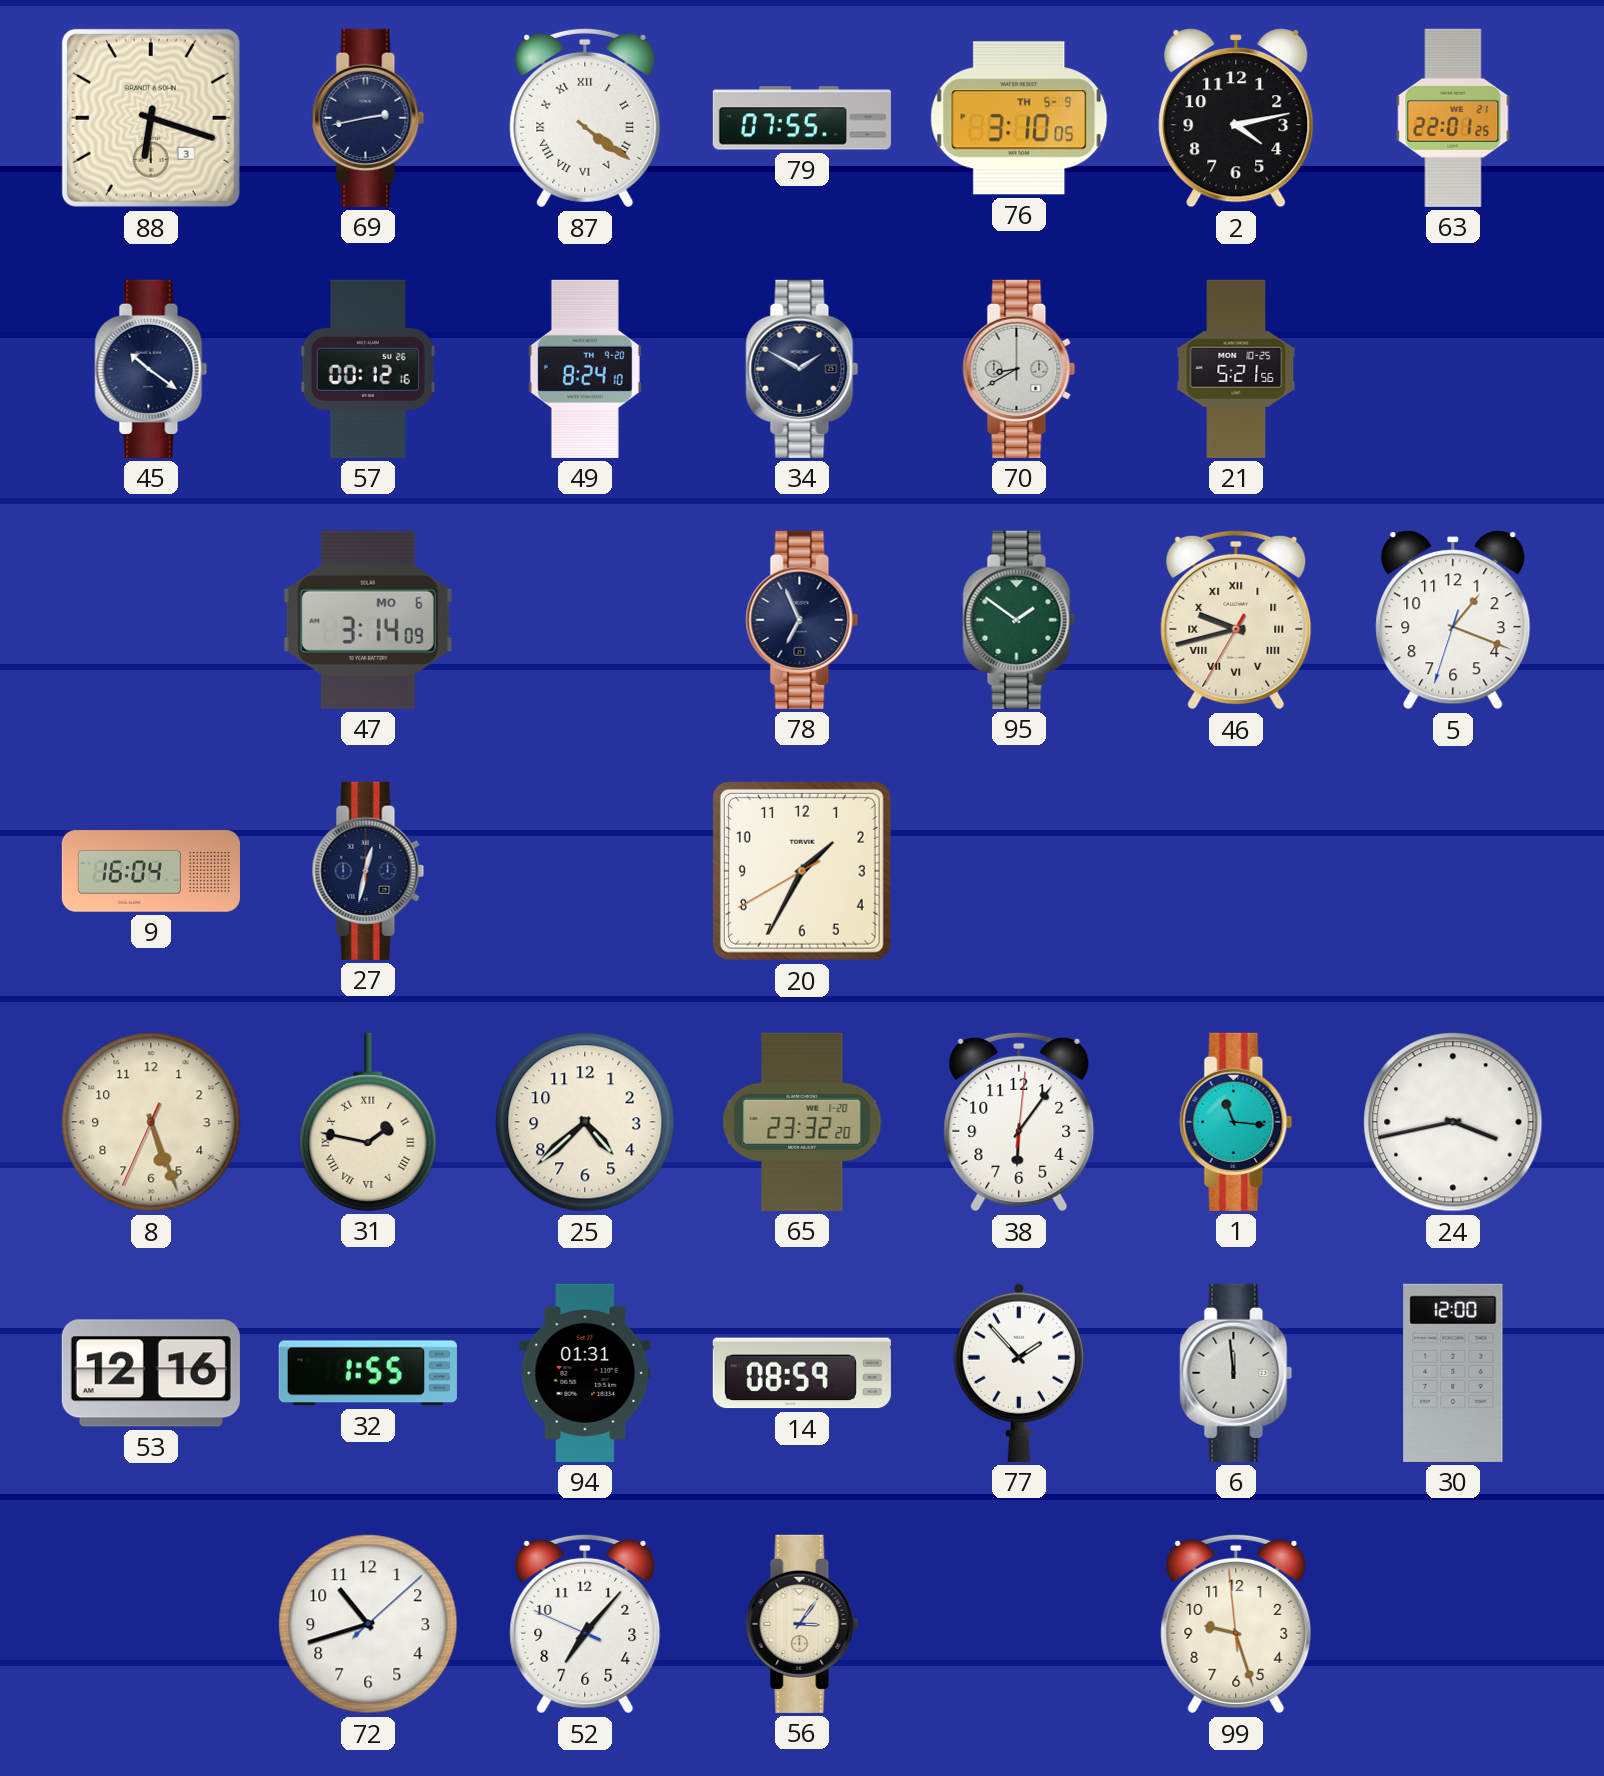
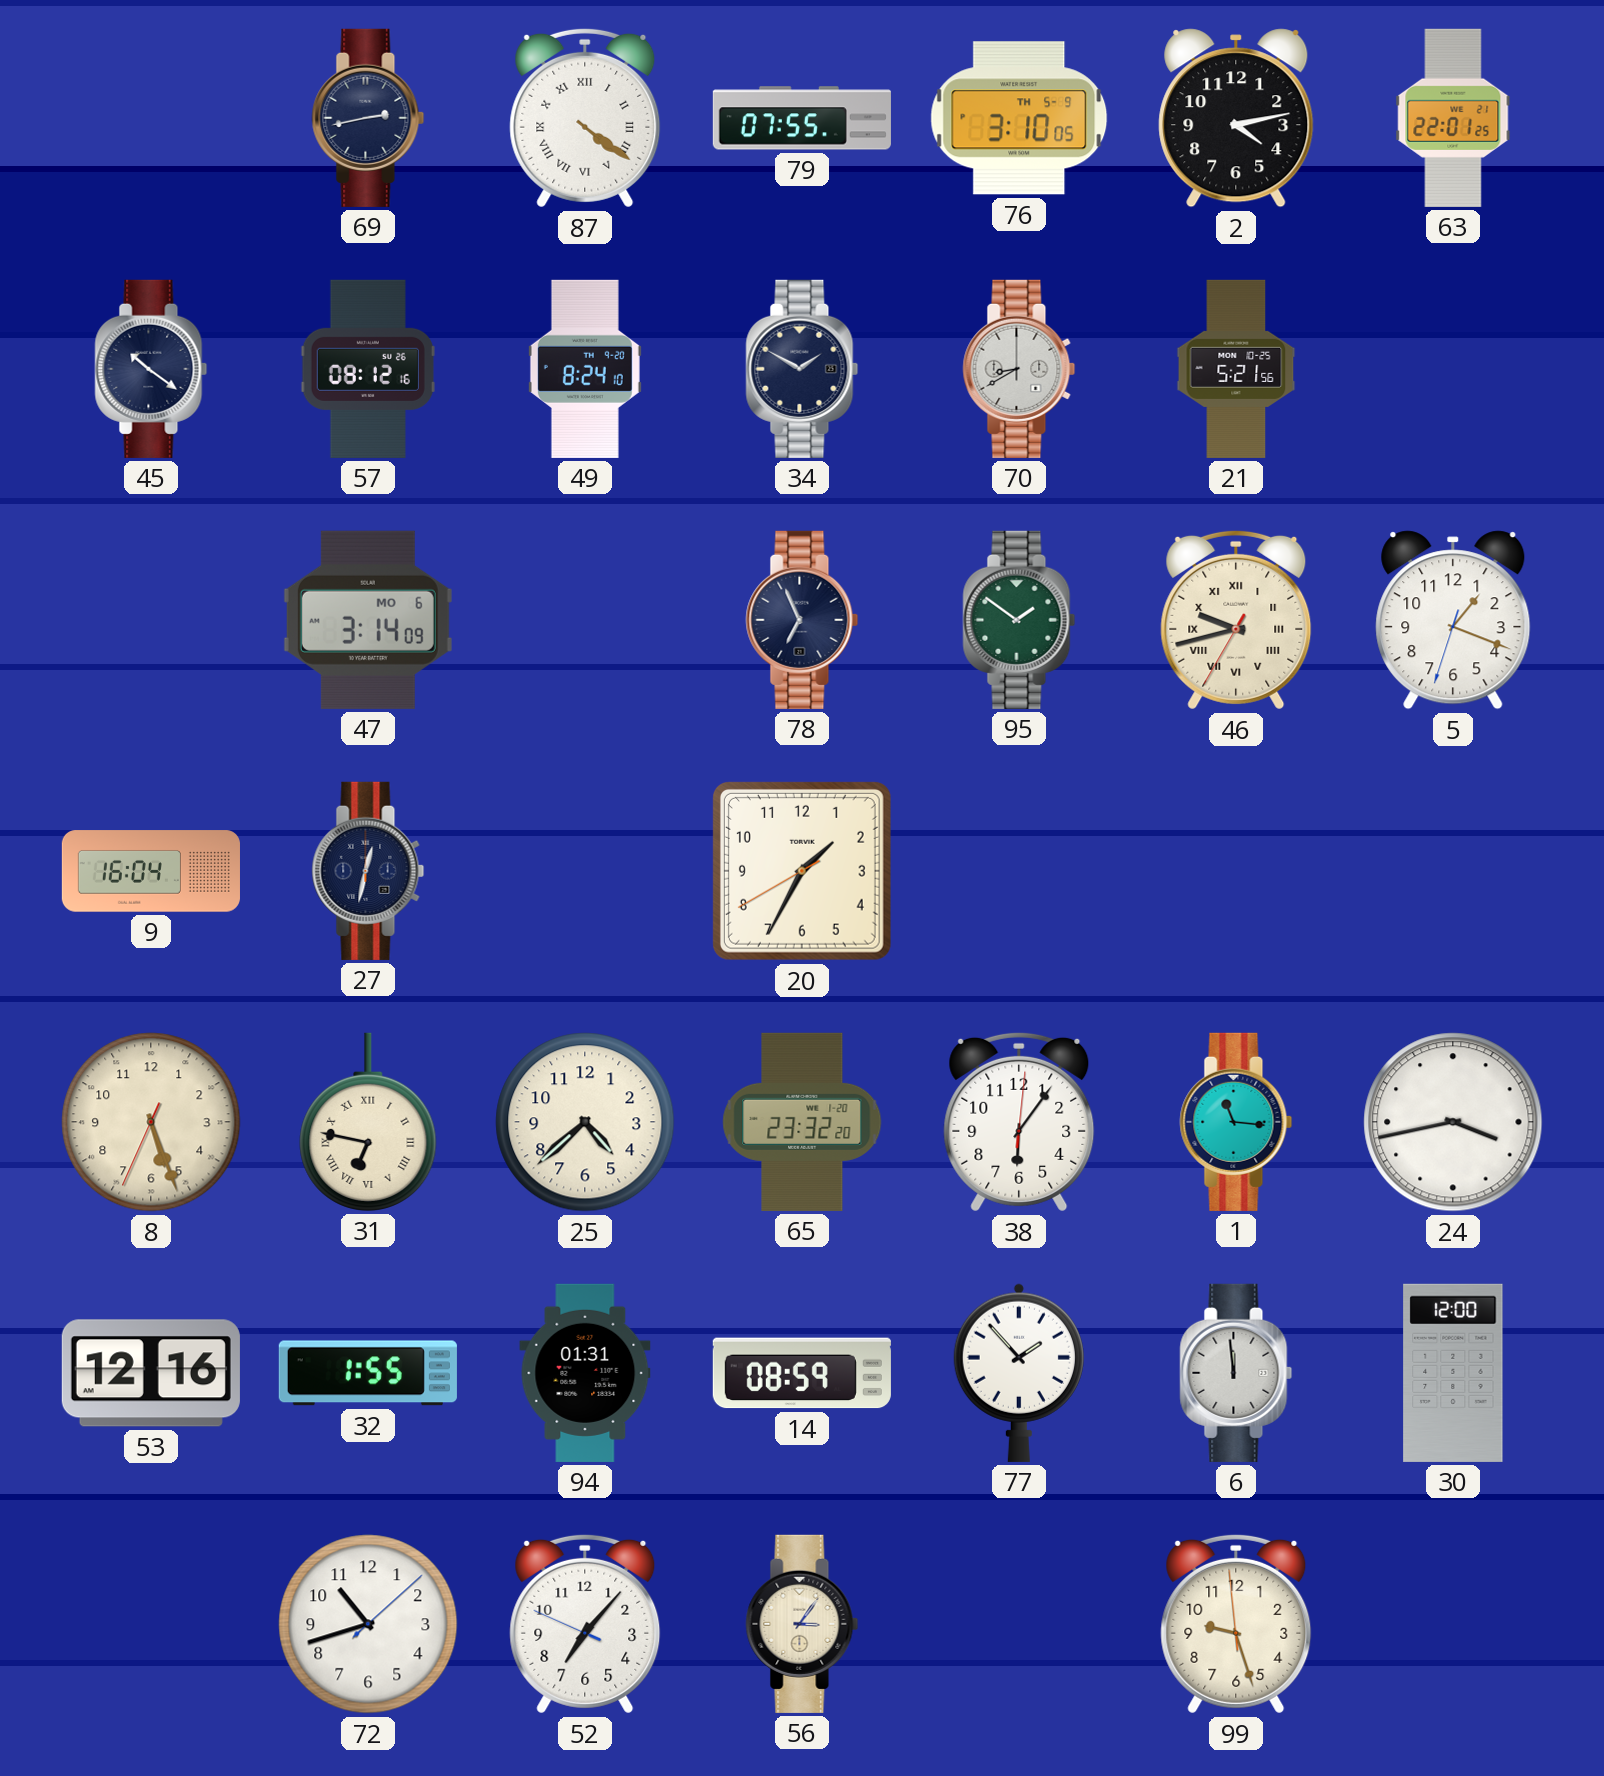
88: 6:18 -> none
57: 00:12 -> 08:12
31: 1:47 -> 6:47
